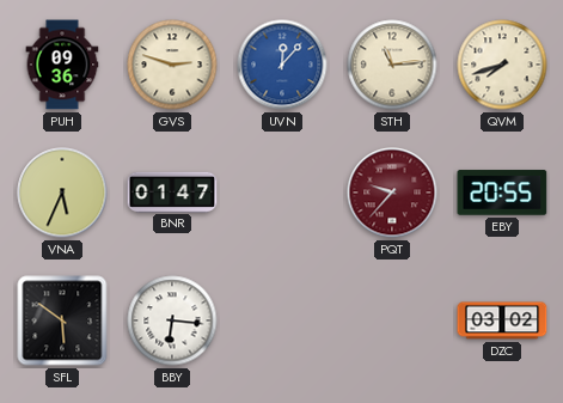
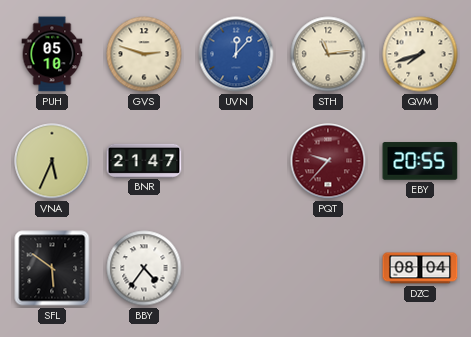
PUH: 09:36 -> 05:10
BNR: 01:47 -> 21:47
BBY: 6:16 -> 4:36
DZC: 03:02 -> 08:04
